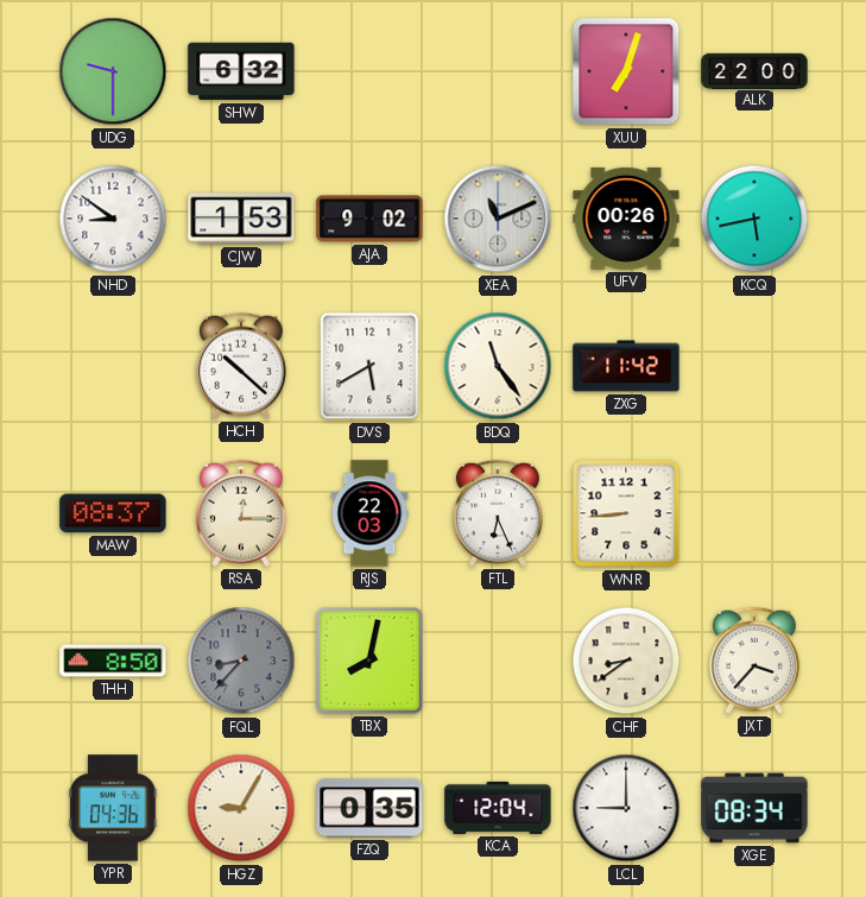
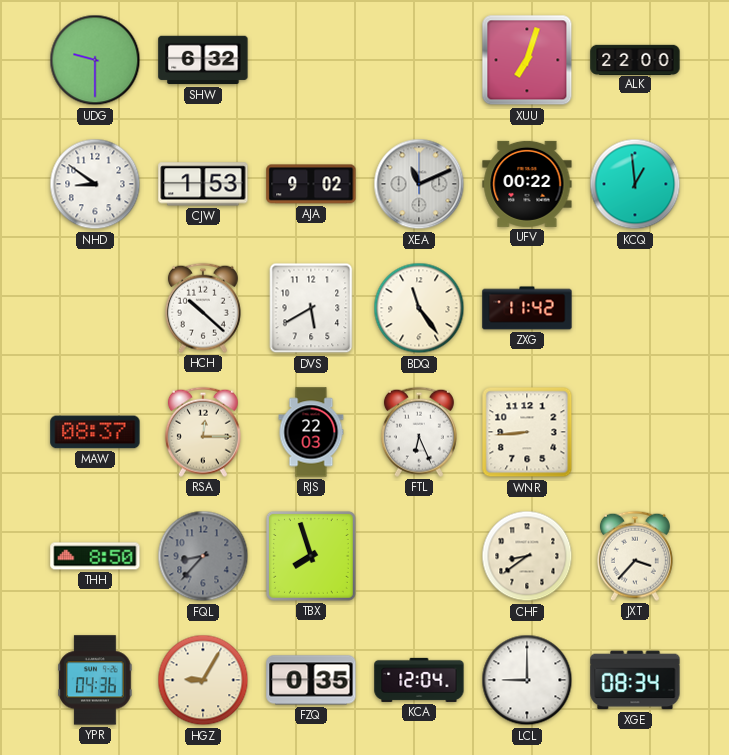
UFV: 00:26 -> 00:22
KCQ: 5:43 -> 12:59
TBX: 8:02 -> 7:57
